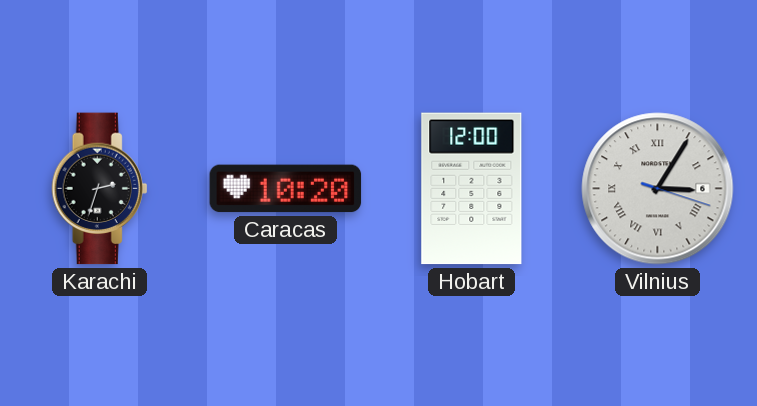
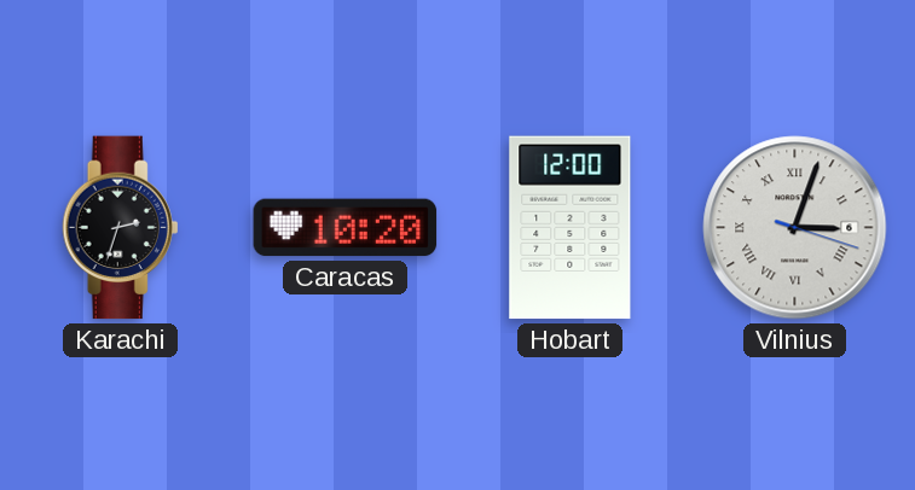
Vilnius: 3:05 -> 3:03
